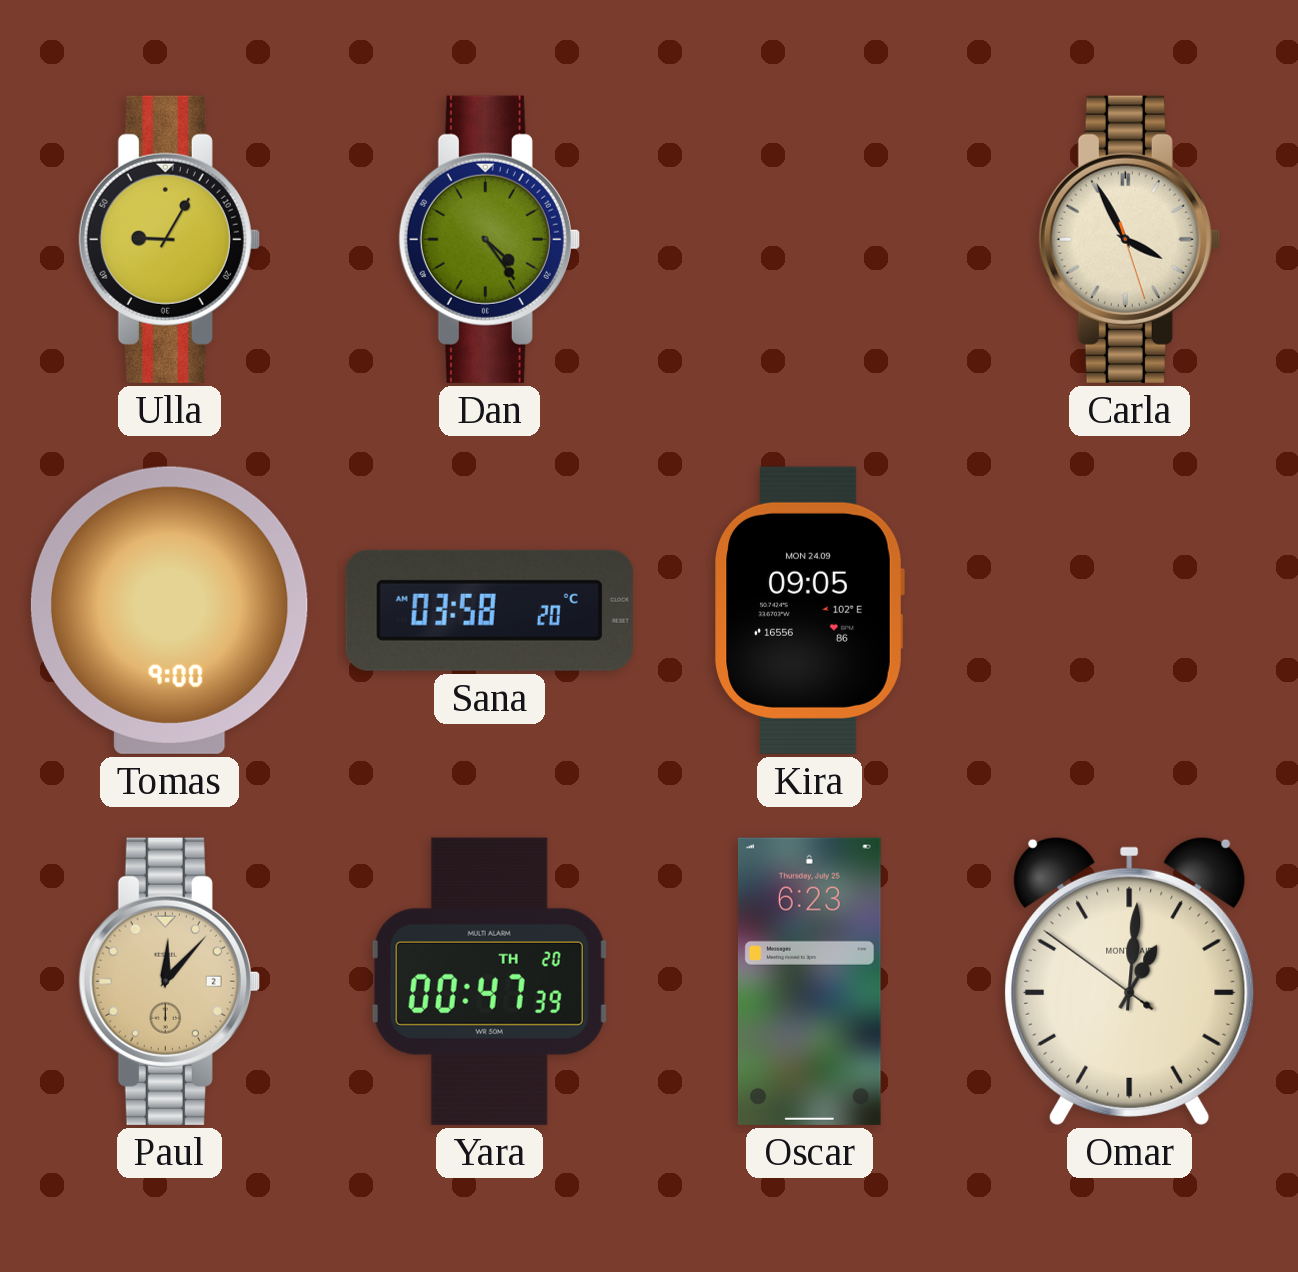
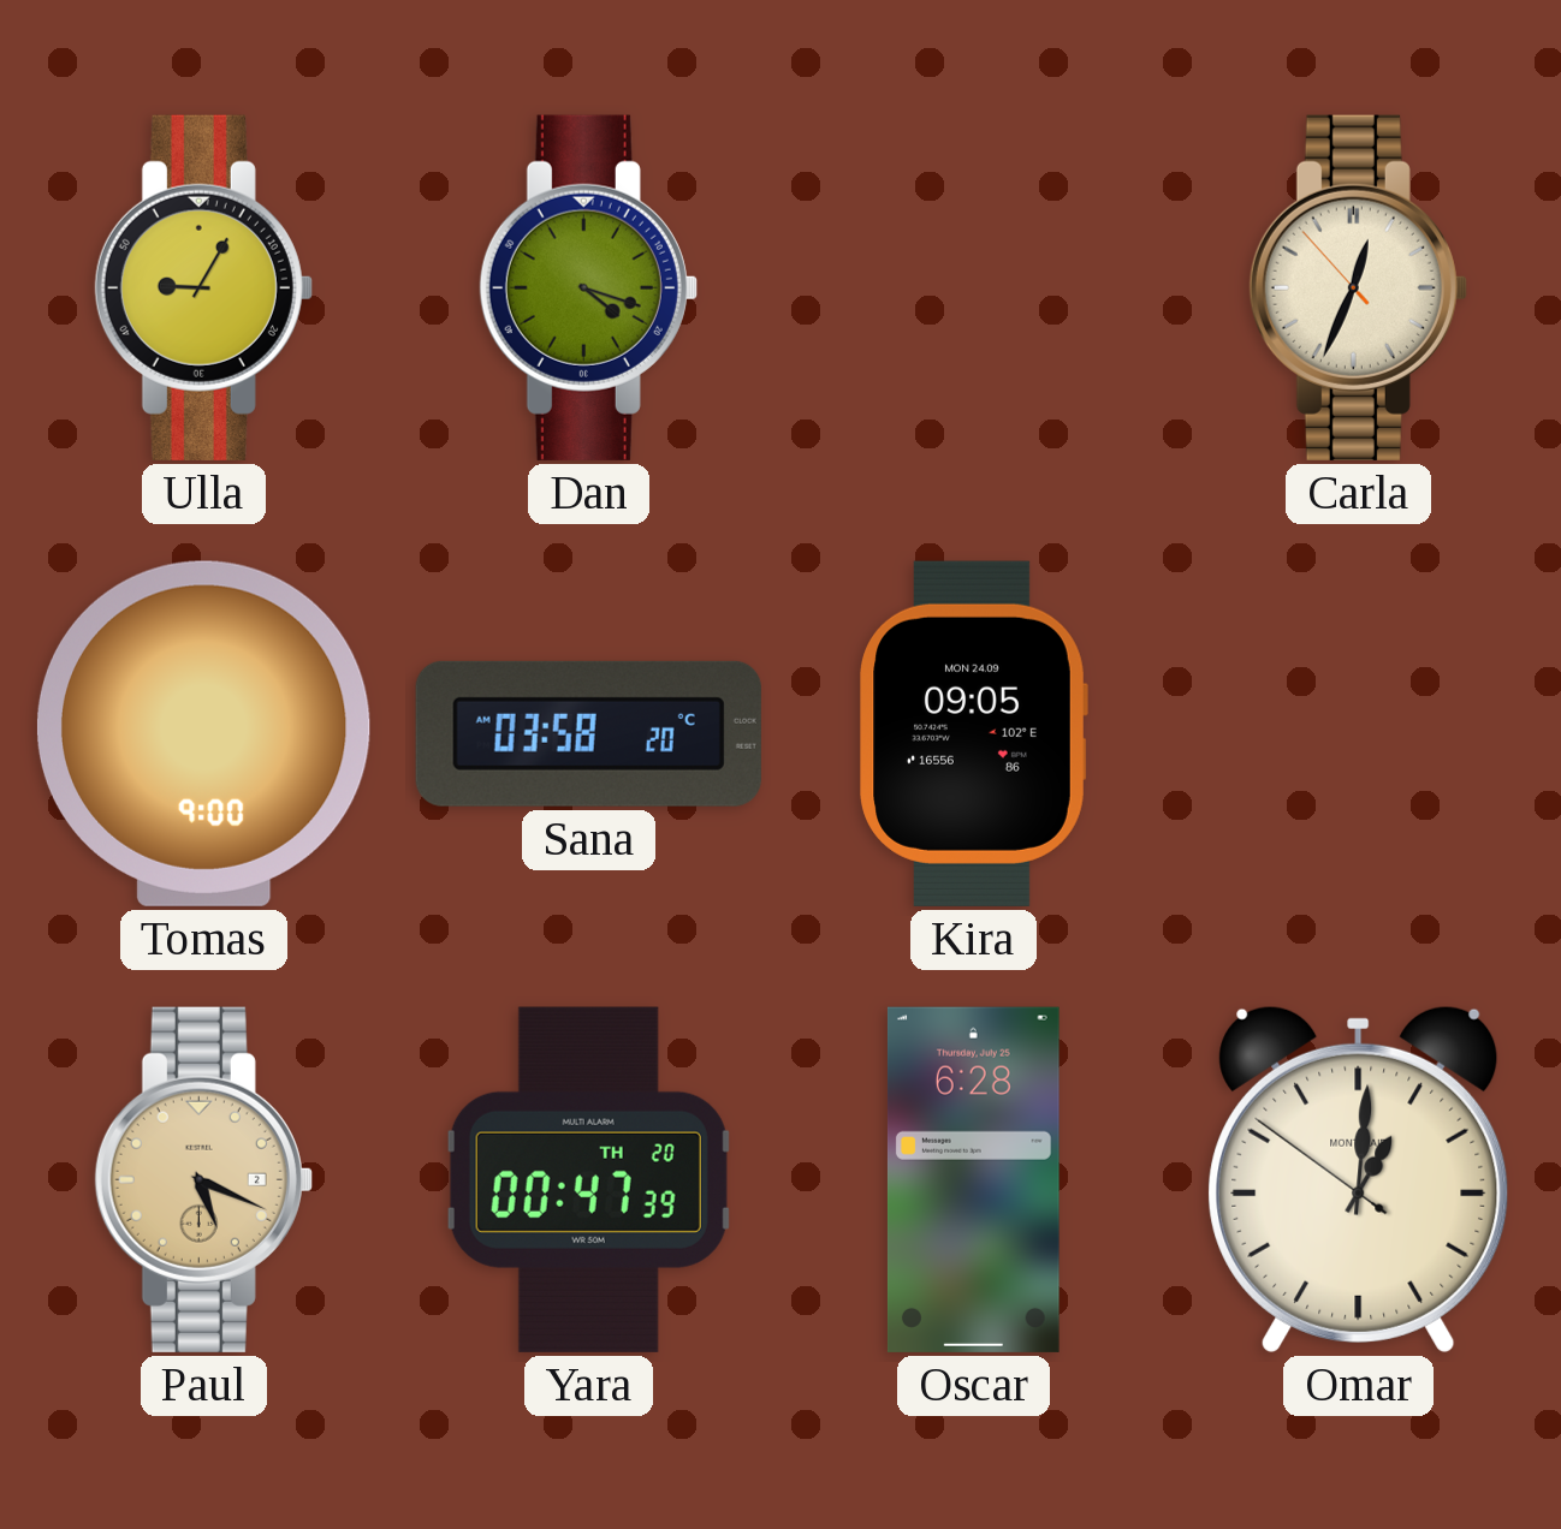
Dan: 4:24 -> 4:18
Carla: 3:55 -> 12:33
Paul: 12:07 -> 5:19
Oscar: 6:23 -> 6:28
